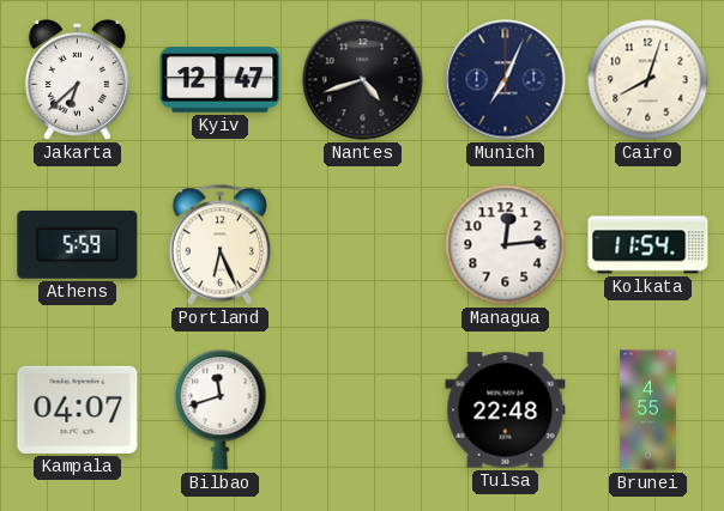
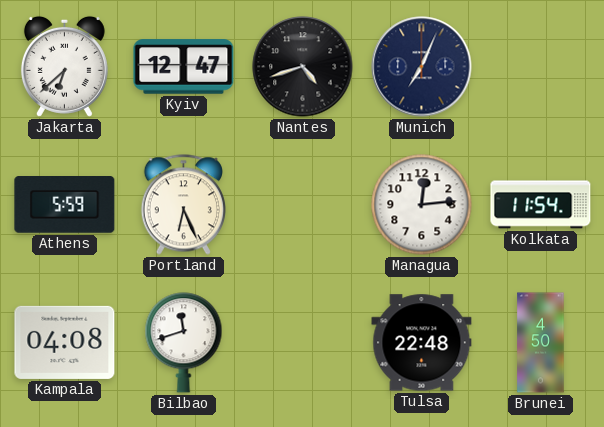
Cairo: 8:03 -> none
Kampala: 04:07 -> 04:08
Brunei: 4:55 -> 4:50
